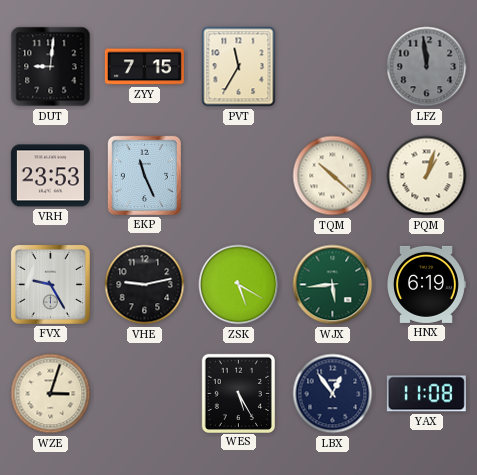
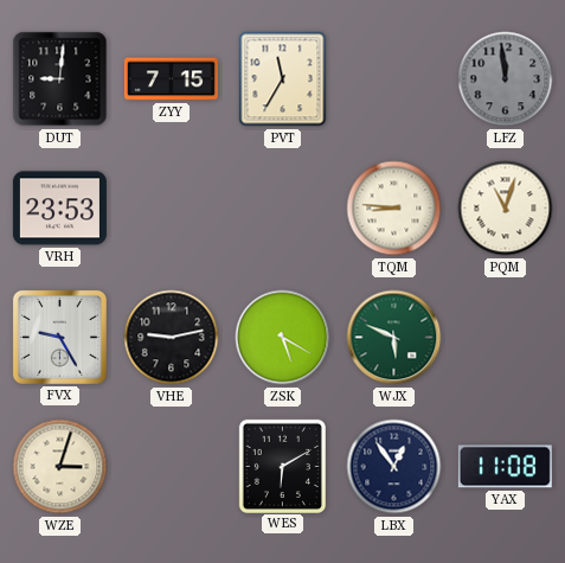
EKP: 11:26 -> none
TQM: 10:22 -> 8:46
PQM: 1:03 -> 11:03
WJX: 5:44 -> 5:49
HNX: 6:19 -> none
WES: 5:25 -> 6:10
